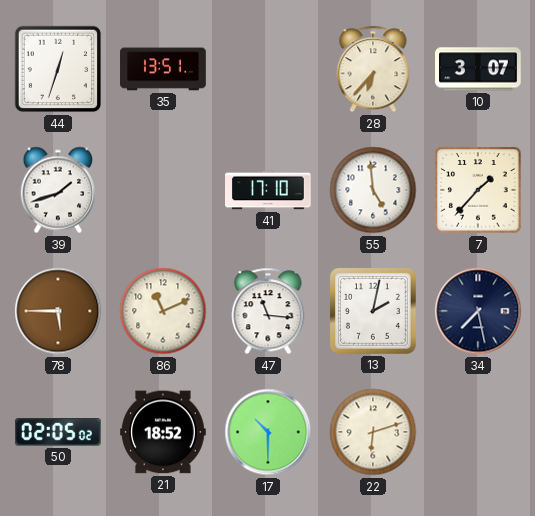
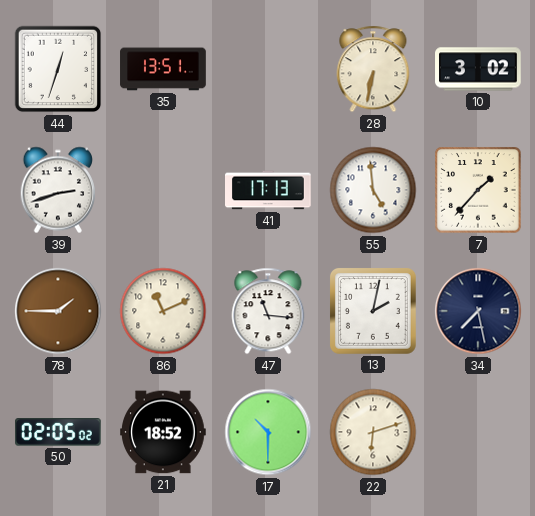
28: 6:37 -> 6:32
10: 3:07 -> 3:02
39: 1:42 -> 2:42
41: 17:10 -> 17:13
78: 5:45 -> 1:45
